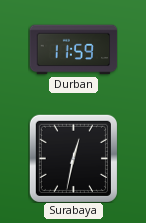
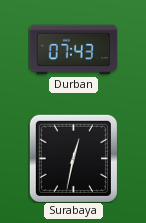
Durban: 11:59 -> 07:43
